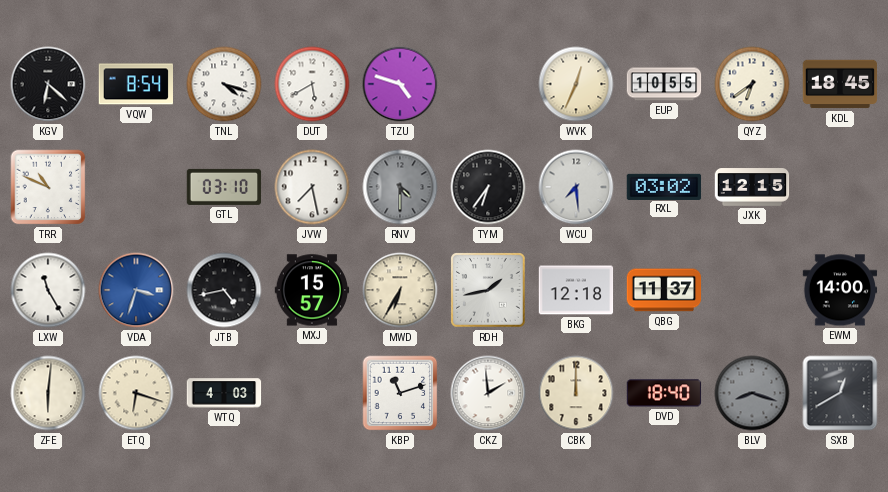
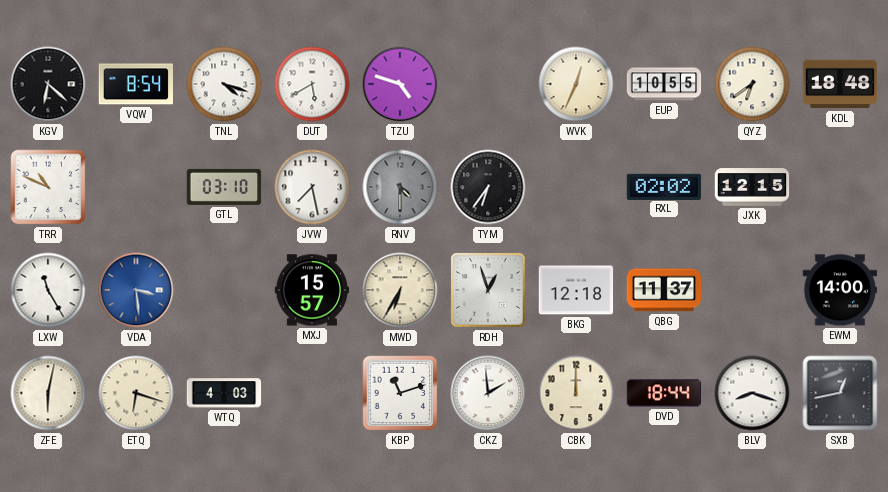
KDL: 18:45 -> 18:48
WCU: 7:29 -> none
RXL: 03:02 -> 02:02
VDA: 3:33 -> 3:29
JTB: 4:43 -> none
RDH: 1:43 -> 12:57
ZFE: 6:01 -> 6:02
DVD: 18:40 -> 18:44
BLV dial: grey -> white
SXB: 12:40 -> 12:43
